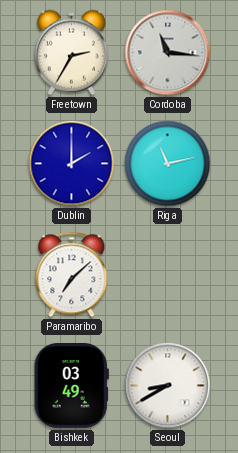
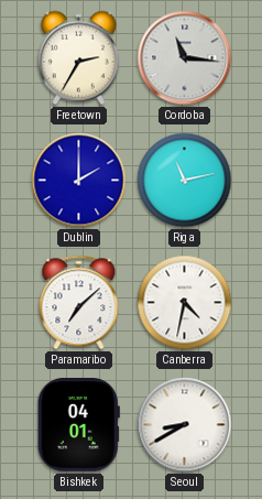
Canberra: none -> 4:32
Bishkek: 03:49 -> 04:01
